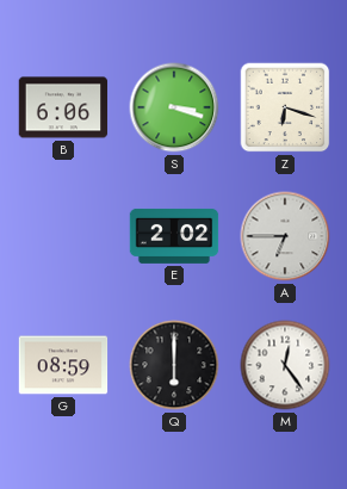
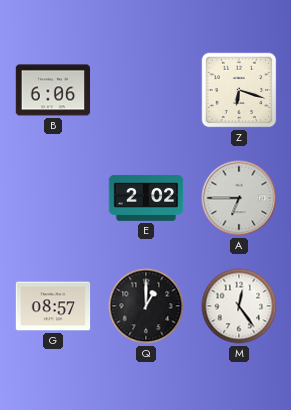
S: 3:18 -> none
G: 08:59 -> 08:57
Q: 6:00 -> 1:00
